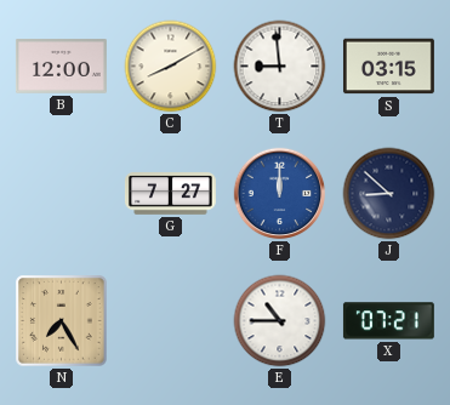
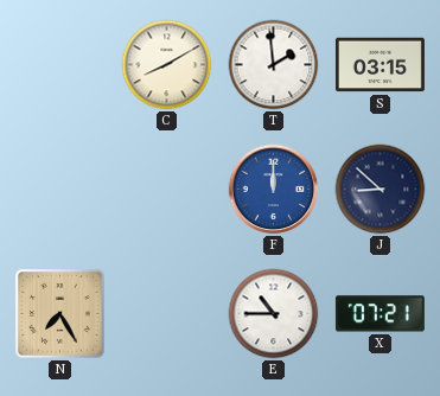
B: 12:00 -> none
T: 8:59 -> 1:59
G: 7:27 -> none
